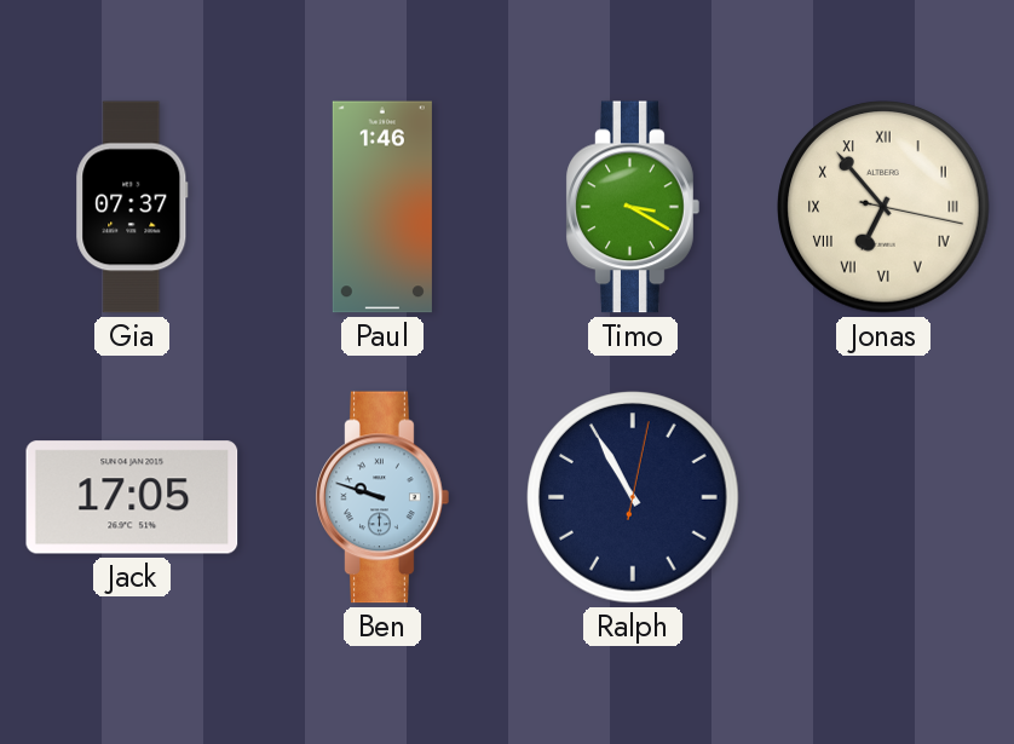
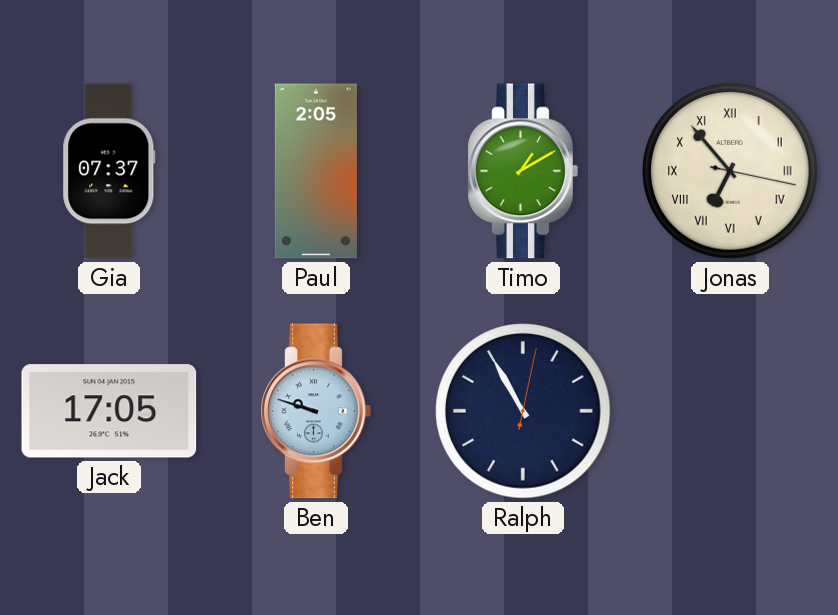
Paul: 1:46 -> 2:05
Timo: 3:20 -> 1:10
